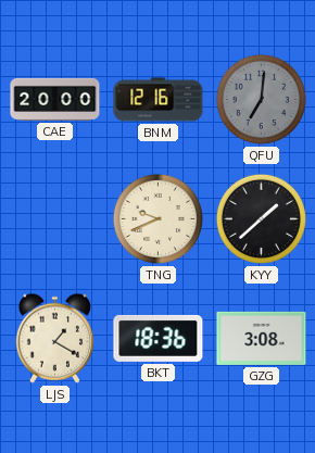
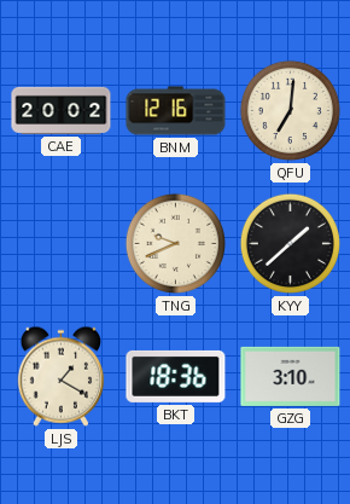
CAE: 20:00 -> 20:02
QFU dial: grey -> cream
GZG: 3:08 -> 3:10
